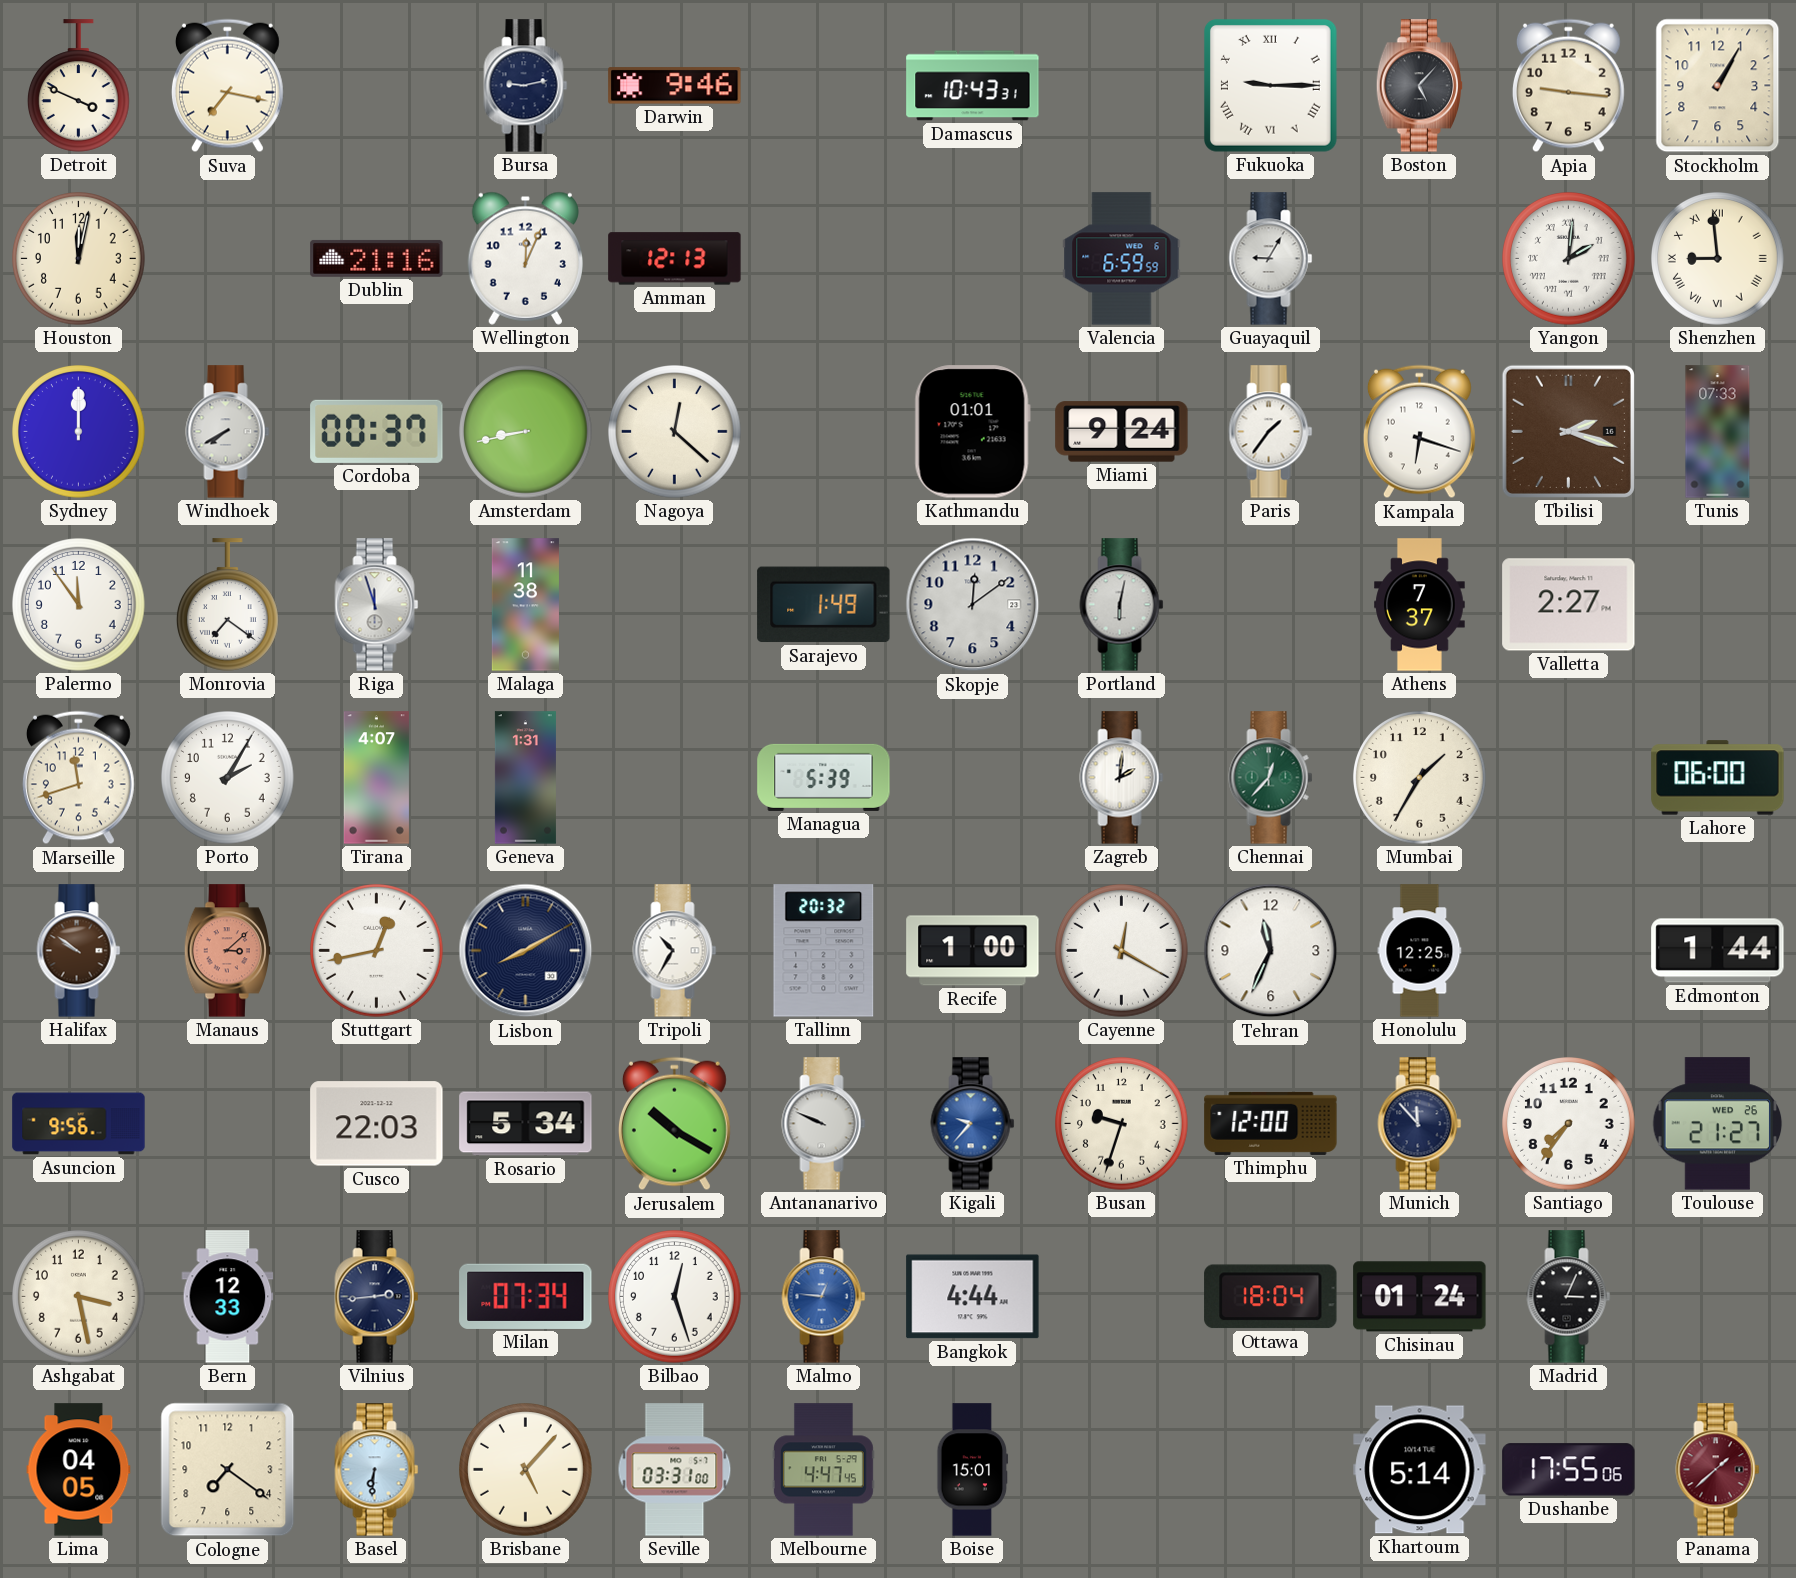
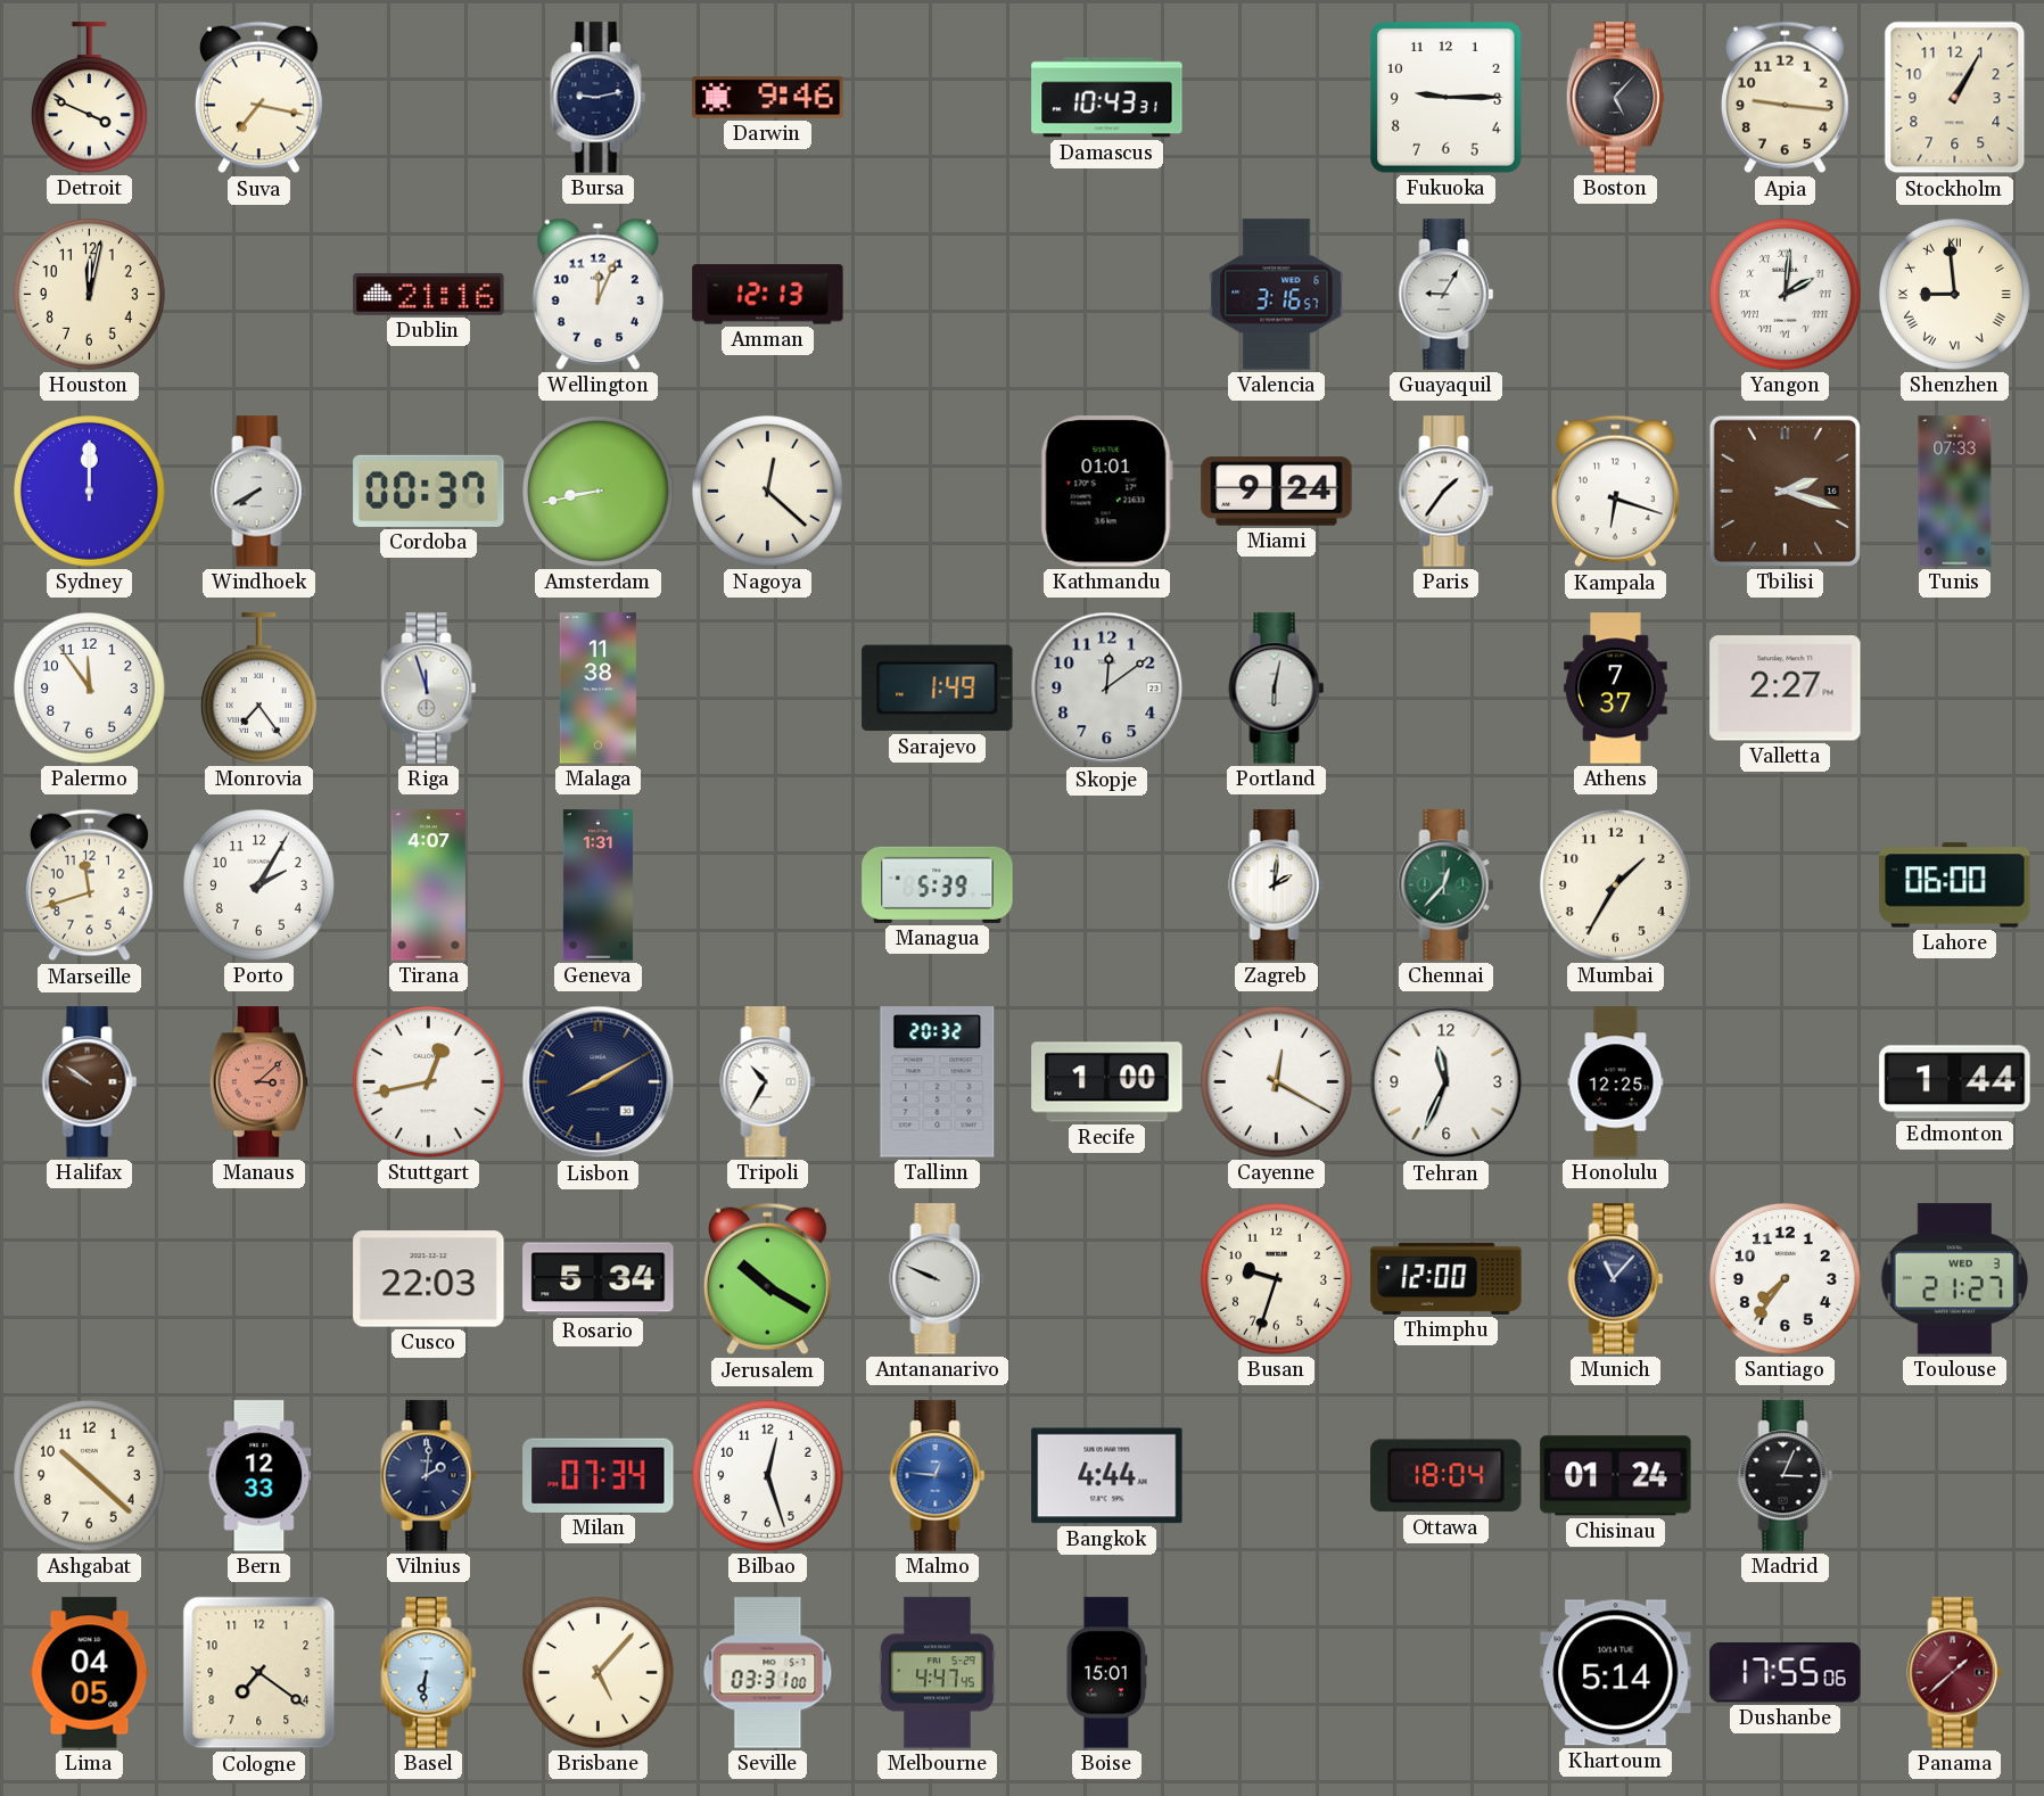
Fukuoka numerals: Roman -> Arabic
Valencia: 6:59 -> 3:16
Monrovia: 7:21 -> 7:24
Asuncion: 9:56 -> none
Kigali: 9:37 -> none
Munich: 11:53 -> 11:07
Toulouse date: WED 26 -> WED 3
Ashgabat: 3:28 -> 10:22
Vilnius: 2:44 -> 2:01
